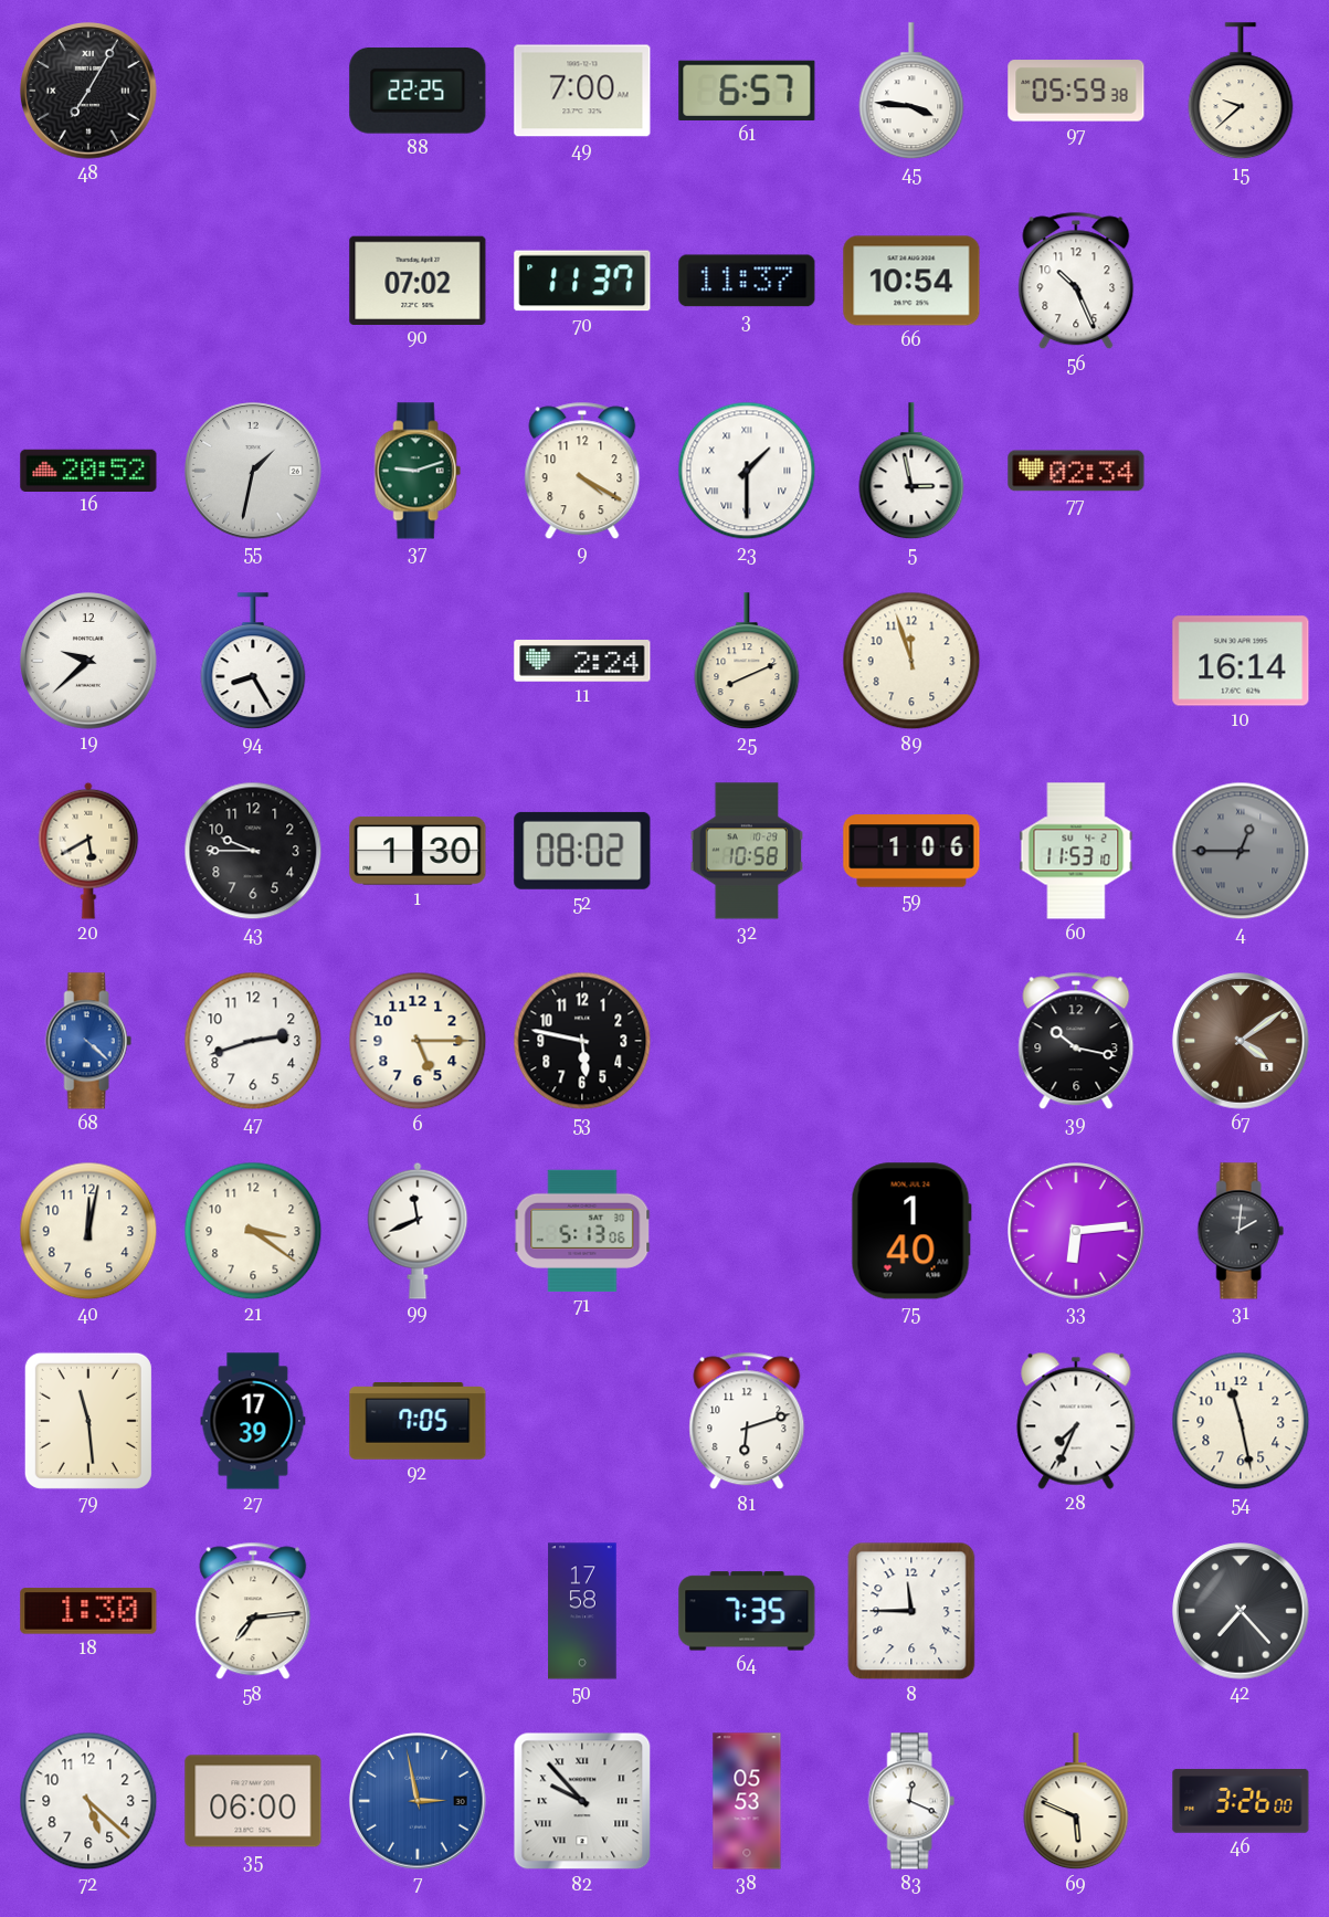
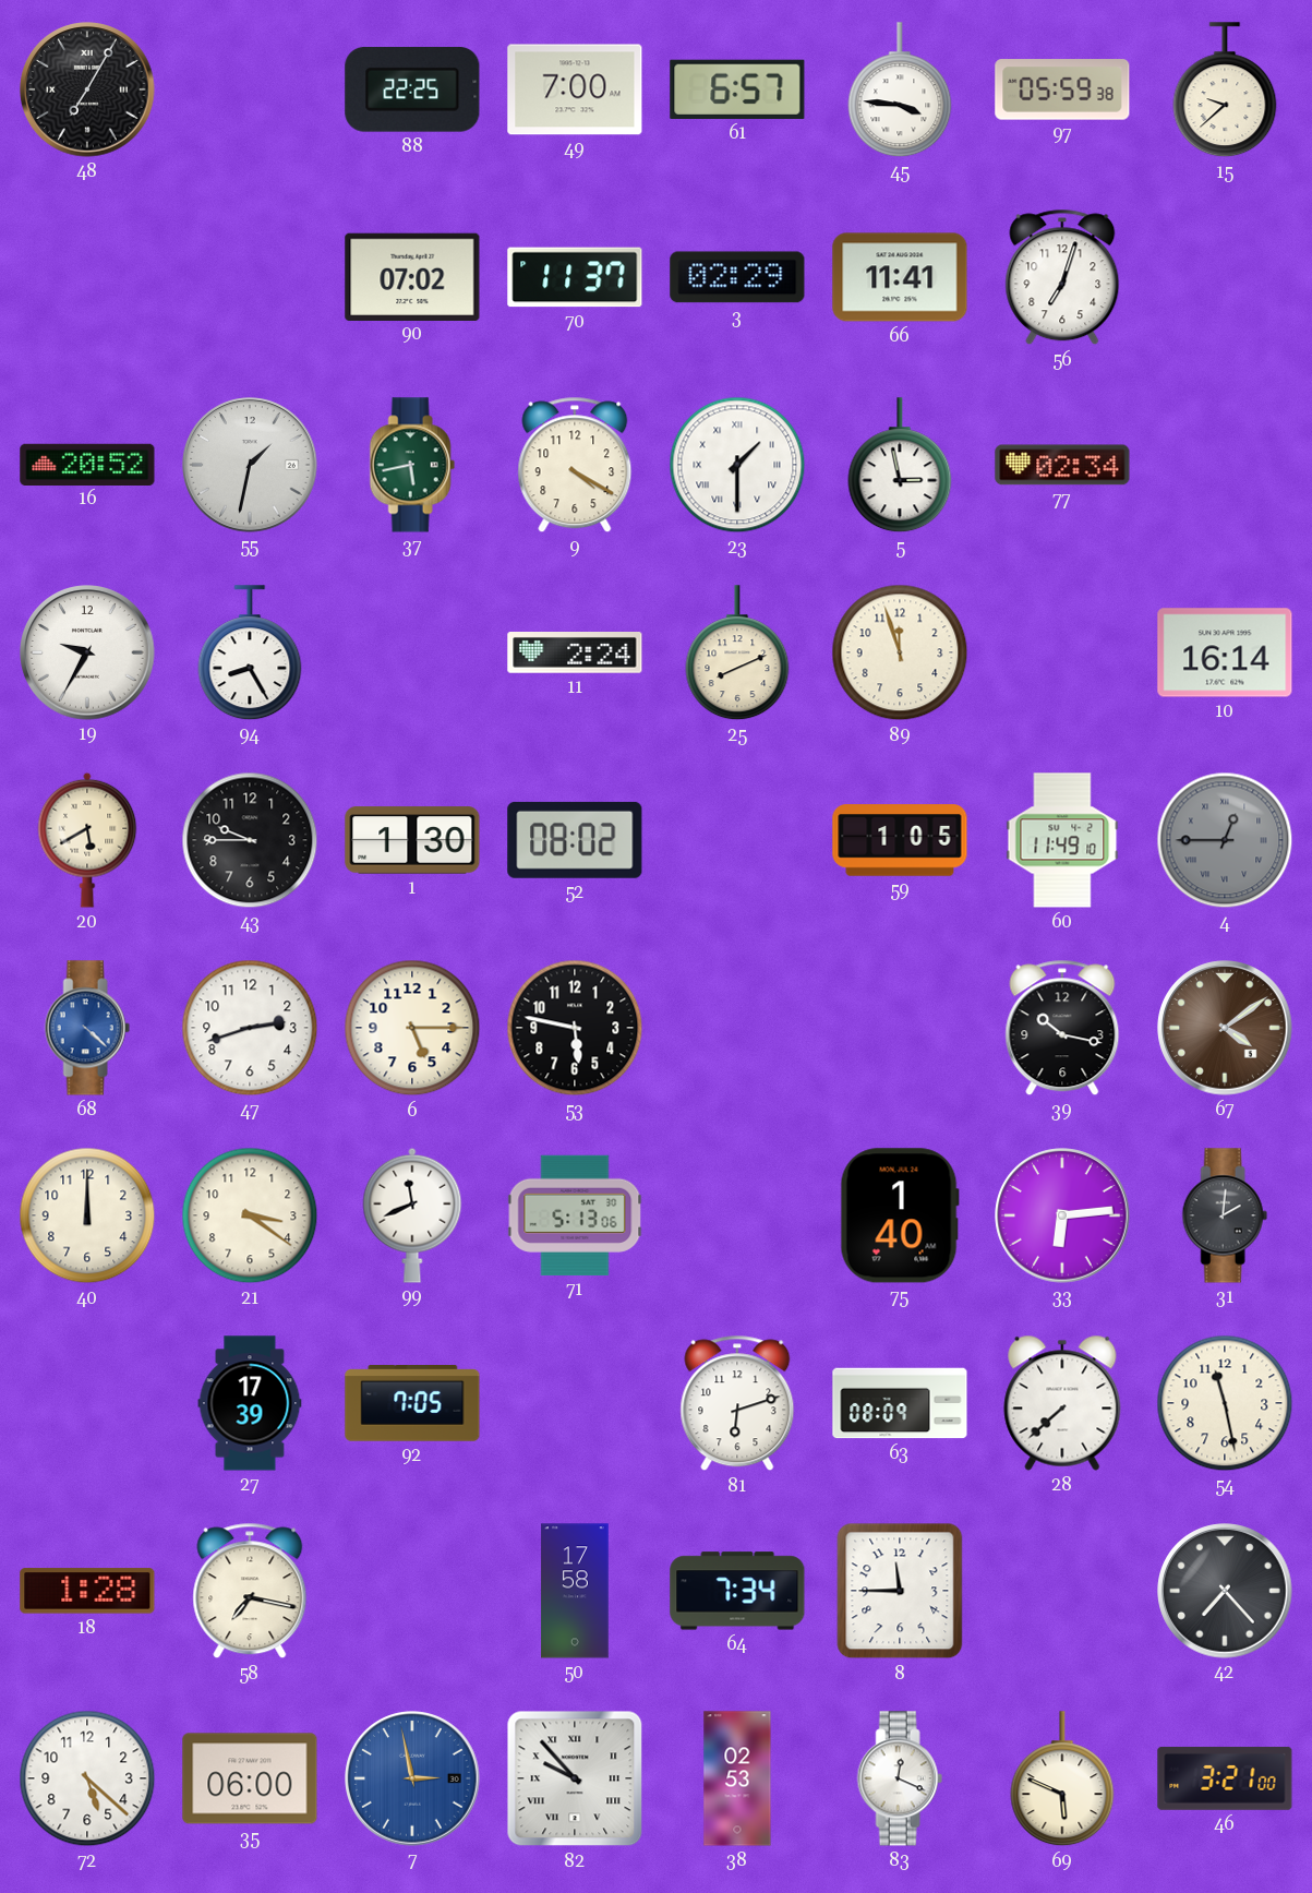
3: 11:37 -> 02:29
66: 10:54 -> 11:41
56: 10:26 -> 7:03
37: 9:12 -> 5:43
19: 9:38 -> 9:35
32: 10:58 -> none
59: 1:06 -> 1:05
60: 11:53 -> 11:49
40: 12:02 -> 12:00
79: 11:29 -> none
63: none -> 08:09
28: 7:34 -> 7:38
18: 1:30 -> 1:28
58: 7:14 -> 7:17
64: 7:35 -> 7:34
38: 05:53 -> 02:53
46: 3:26 -> 3:21
